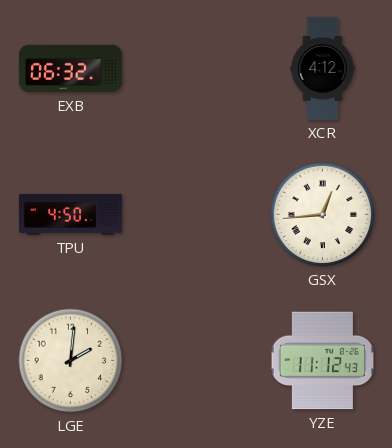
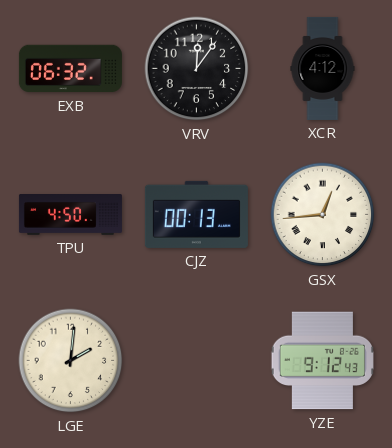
VRV: none -> 12:06
CJZ: none -> 00:13
YZE: 11:12 -> 9:12
